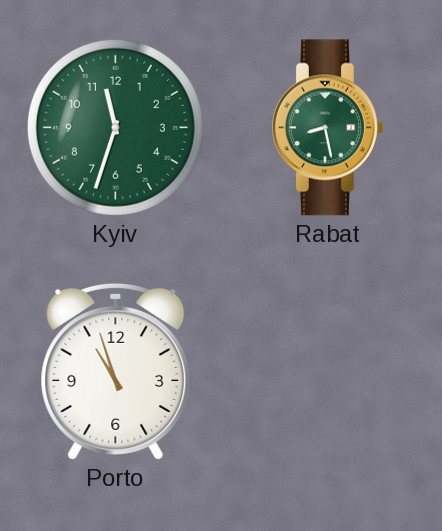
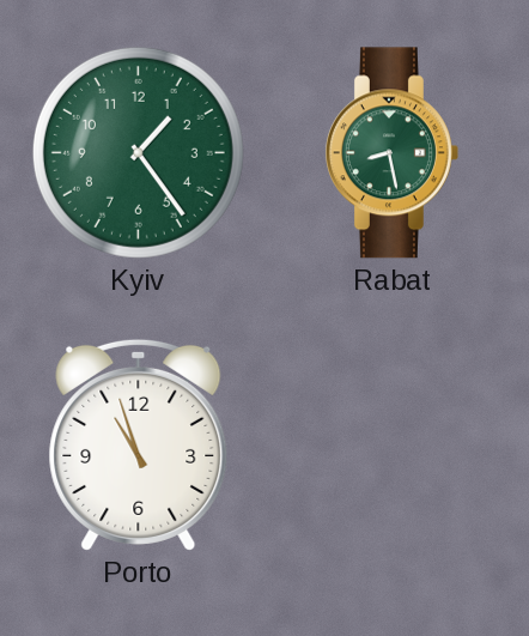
Kyiv: 11:33 -> 1:24
